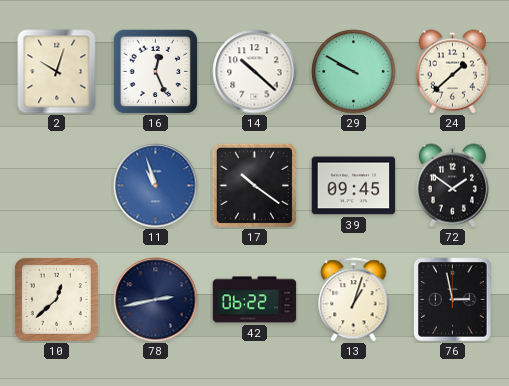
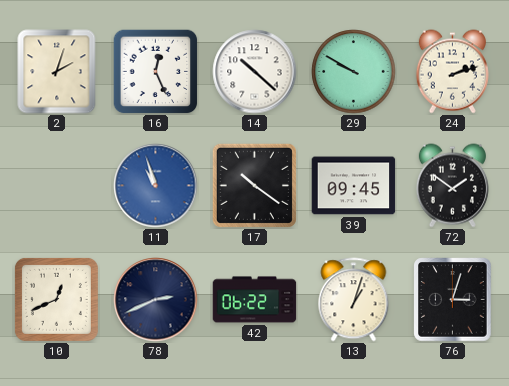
2: 10:03 -> 2:03
24: 1:38 -> 2:12
10: 12:38 -> 12:41
78: 2:43 -> 2:41
76: 2:58 -> 3:03
